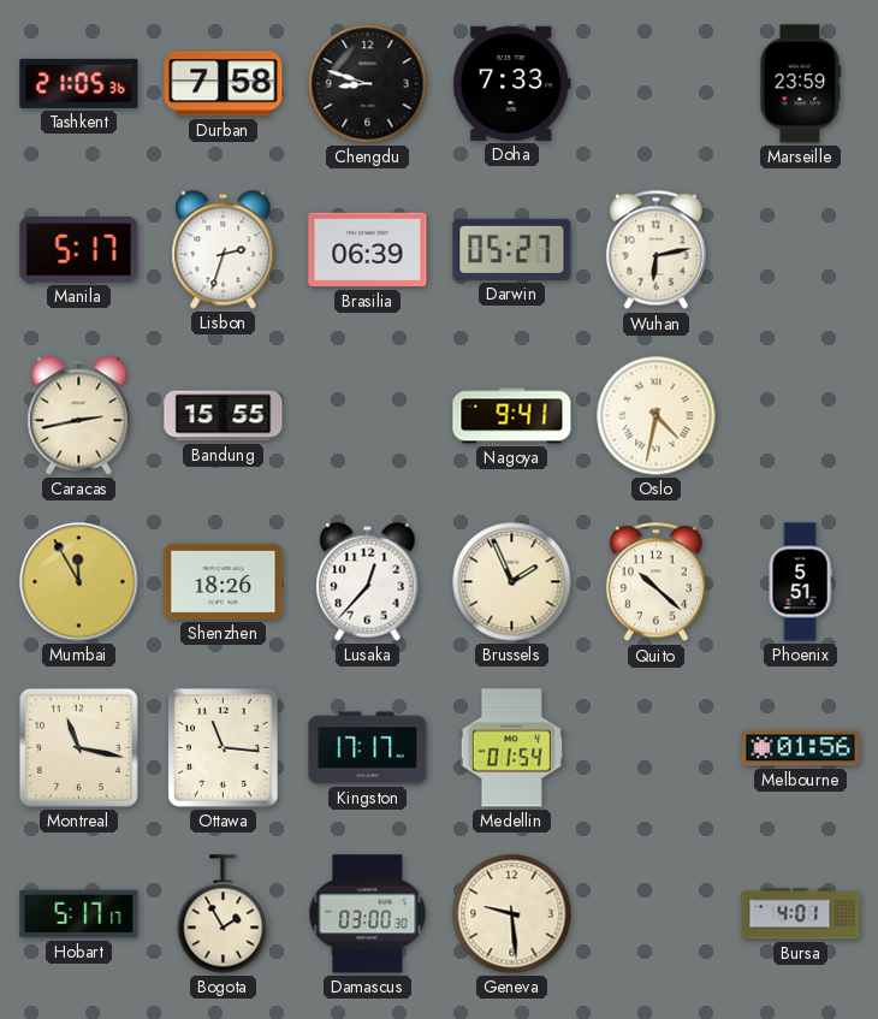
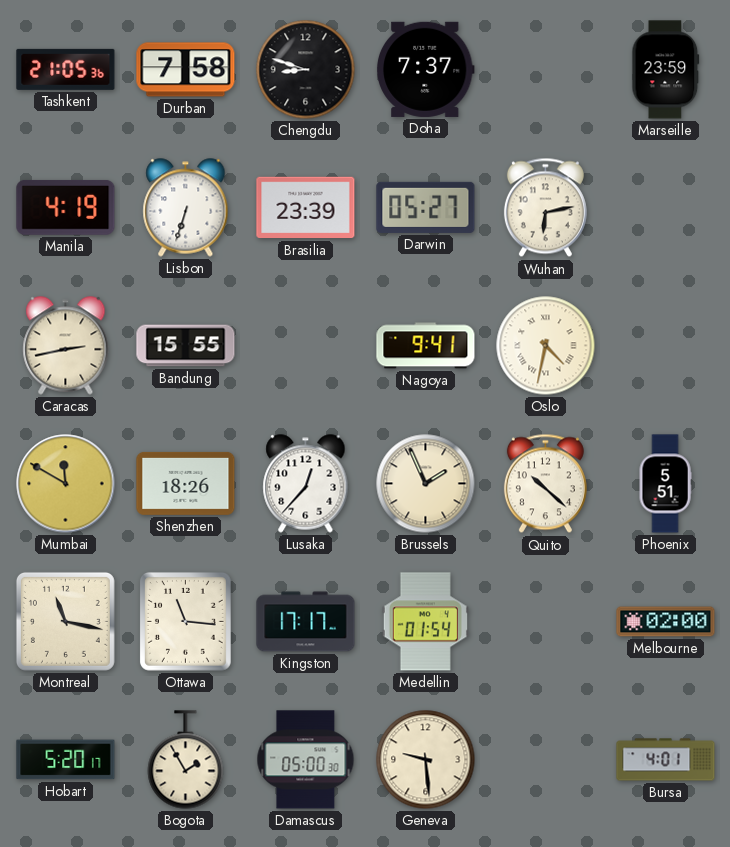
Doha: 7:33 -> 7:37
Manila: 5:17 -> 4:19
Lisbon: 2:33 -> 6:33
Brasilia: 06:39 -> 23:39
Mumbai: 11:55 -> 11:50
Melbourne: 01:56 -> 02:00
Hobart: 5:17 -> 5:20
Damascus: 03:00 -> 05:00
